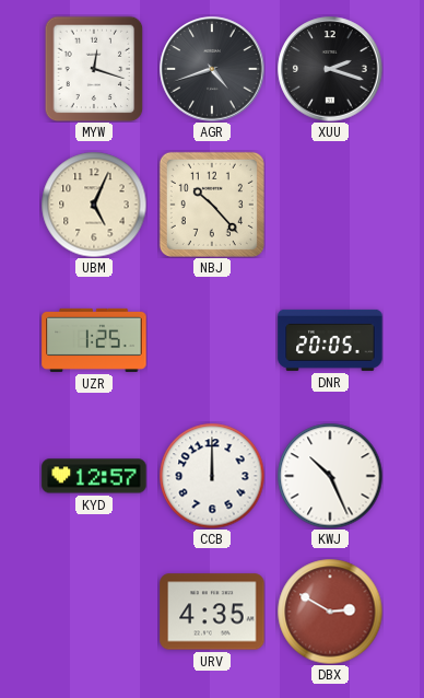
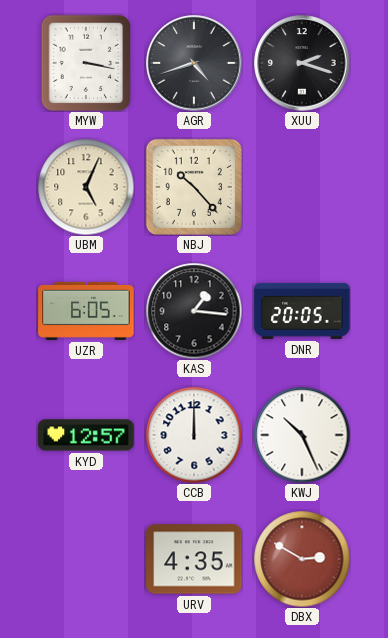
MYW: 12:18 -> 3:17
UZR: 1:25 -> 6:05
KAS: none -> 1:16
